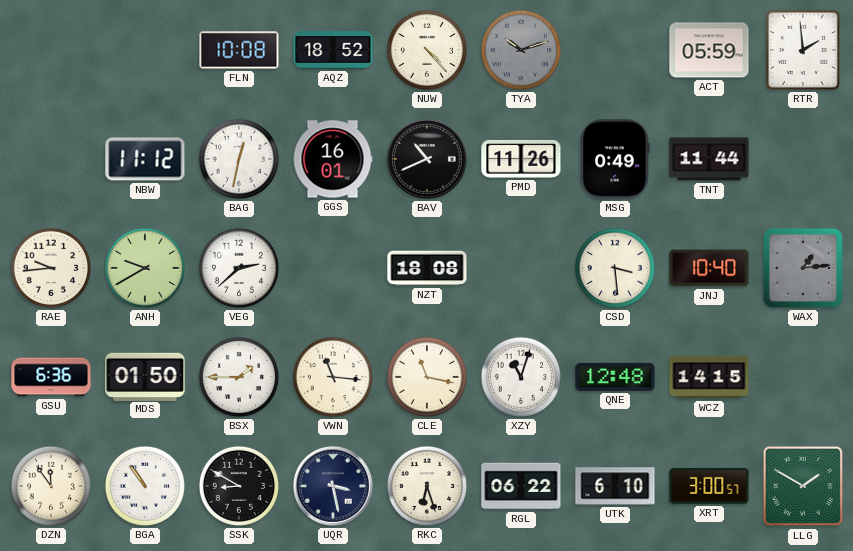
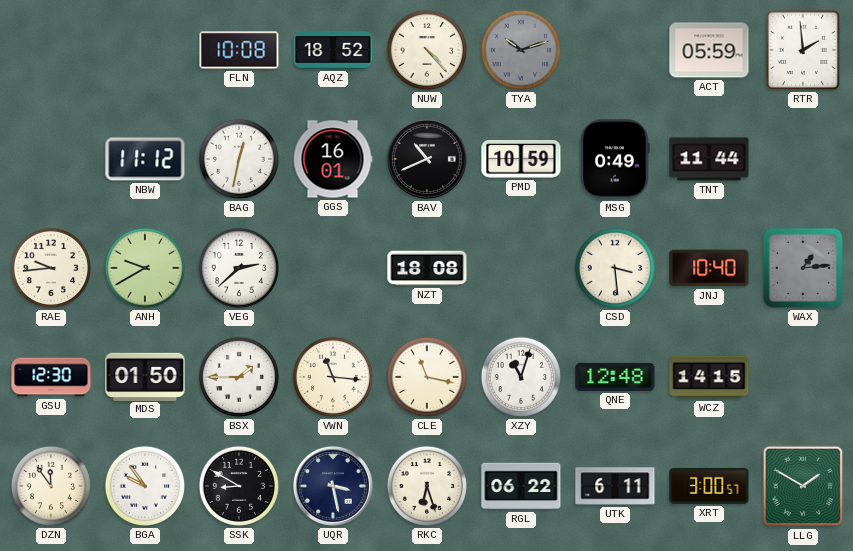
PMD: 11:26 -> 10:59
GSU: 6:36 -> 12:30
BGA: 10:54 -> 9:54
UTK: 6:10 -> 6:11
